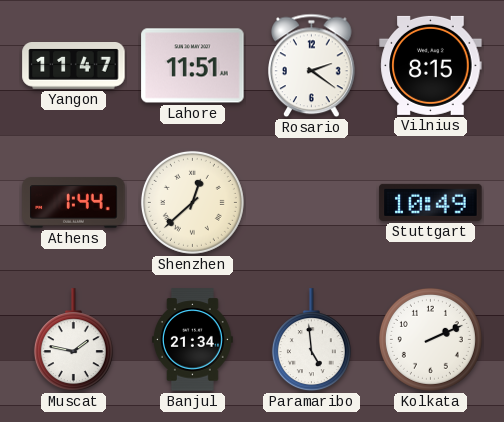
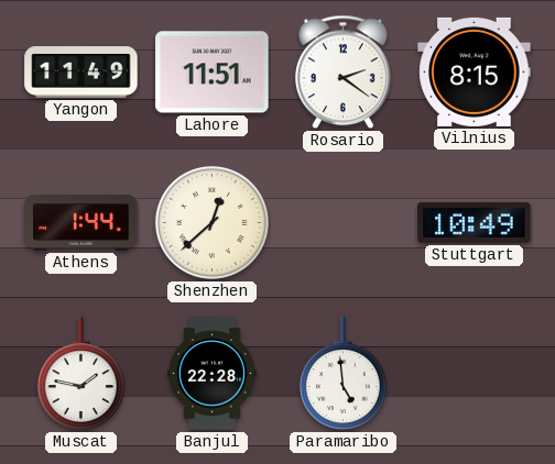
Yangon: 11:47 -> 11:49
Banjul: 21:34 -> 22:28
Kolkata: 2:11 -> none
